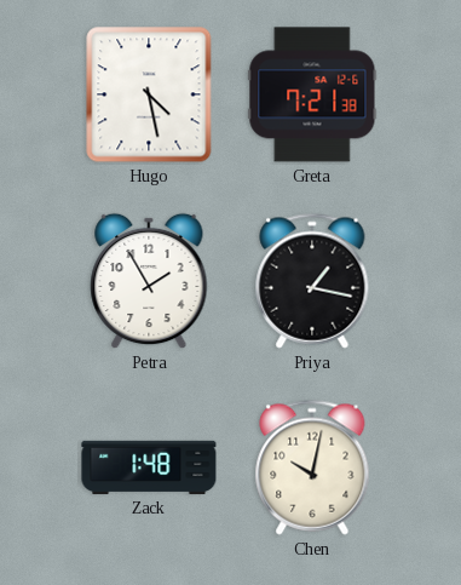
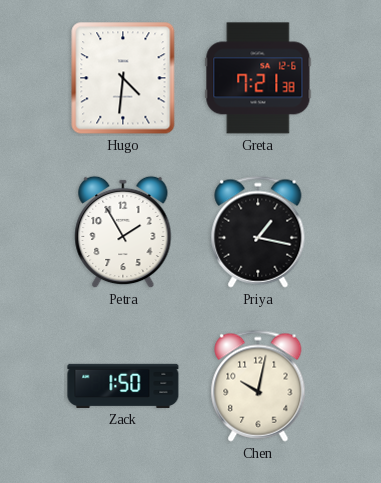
Hugo: 4:28 -> 4:31
Zack: 1:48 -> 1:50
